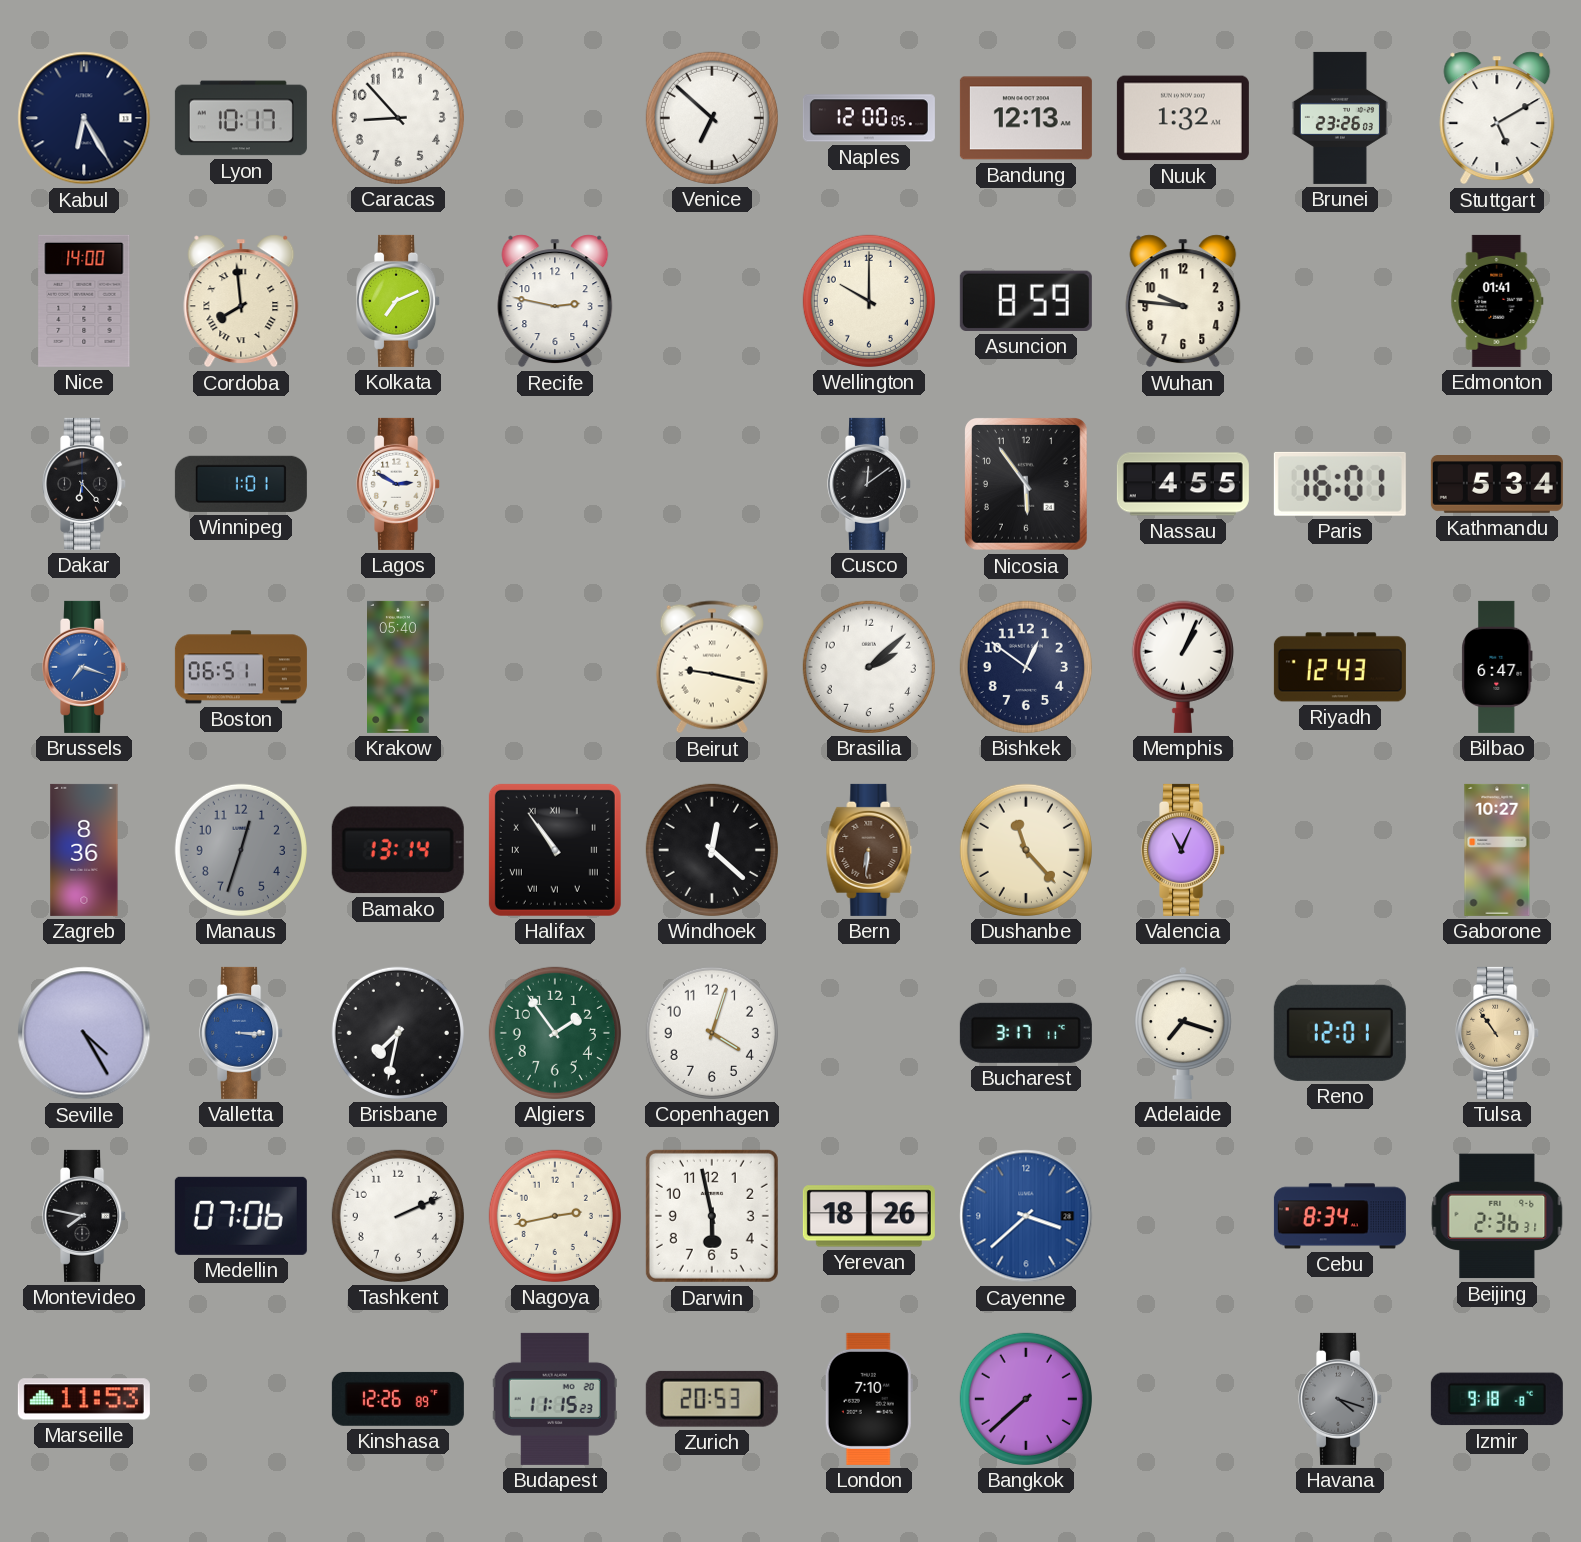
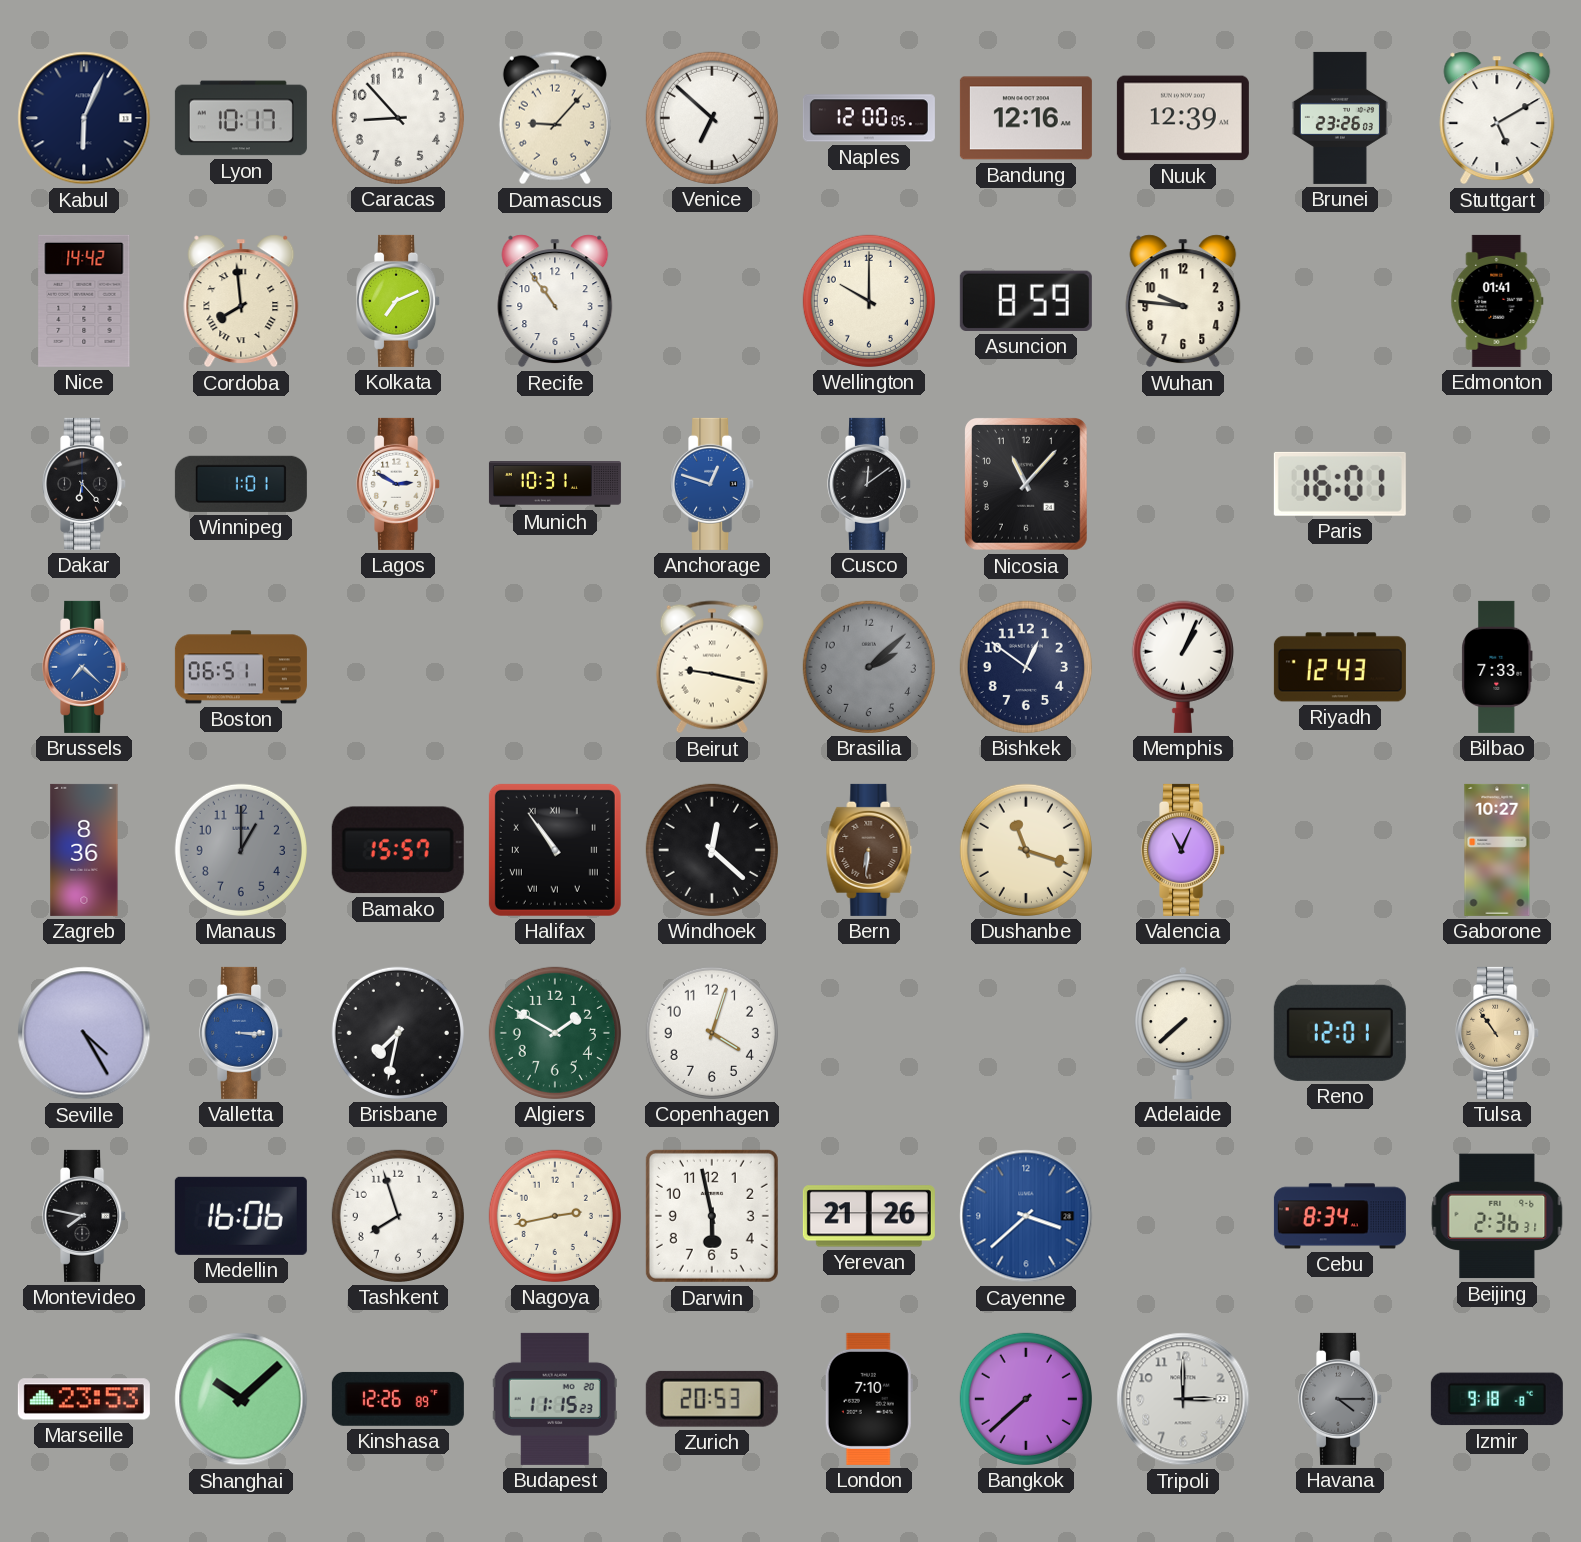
Kabul: 6:25 -> 6:04
Damascus: none -> 9:07
Bandung: 12:13 -> 12:16
Nuuk: 1:32 -> 12:39
Nice: 14:00 -> 14:42
Recife: 2:47 -> 10:54
Munich: none -> 10:31
Anchorage: none -> 12:48
Nicosia: 5:54 -> 11:07
Nassau: 4:55 -> none
Kathmandu: 5:34 -> none
Brussels: 7:18 -> 7:22
Krakow: 05:40 -> none
Brasilia dial: white -> grey
Bilbao: 6:47 -> 7:33
Manaus: 12:33 -> 1:00
Bamako: 13:14 -> 15:57
Dushanbe: 11:23 -> 11:18
Algiers: 1:54 -> 1:50
Bucharest: 3:17 -> none
Adelaide: 7:18 -> 7:38
Medellin: 07:06 -> 16:06
Tashkent: 2:11 -> 7:57
Yerevan: 18:26 -> 21:26
Marseille: 11:53 -> 23:53
Shanghai: none -> 10:08
Tripoli: none -> 3:00
Havana: 4:18 -> 4:15
